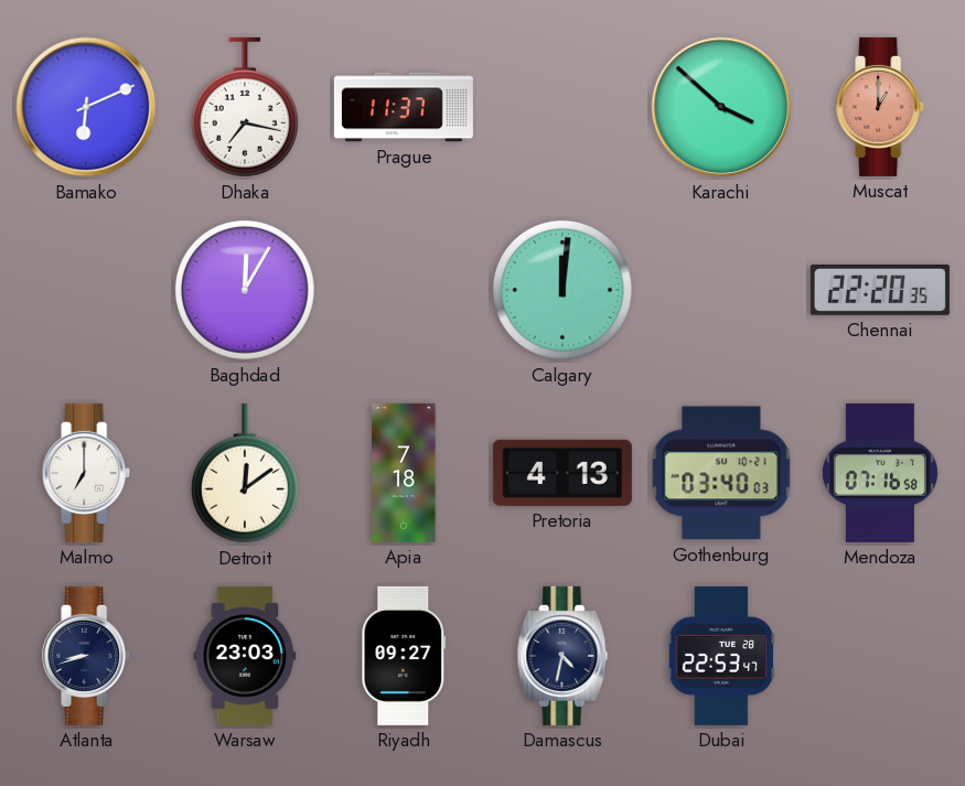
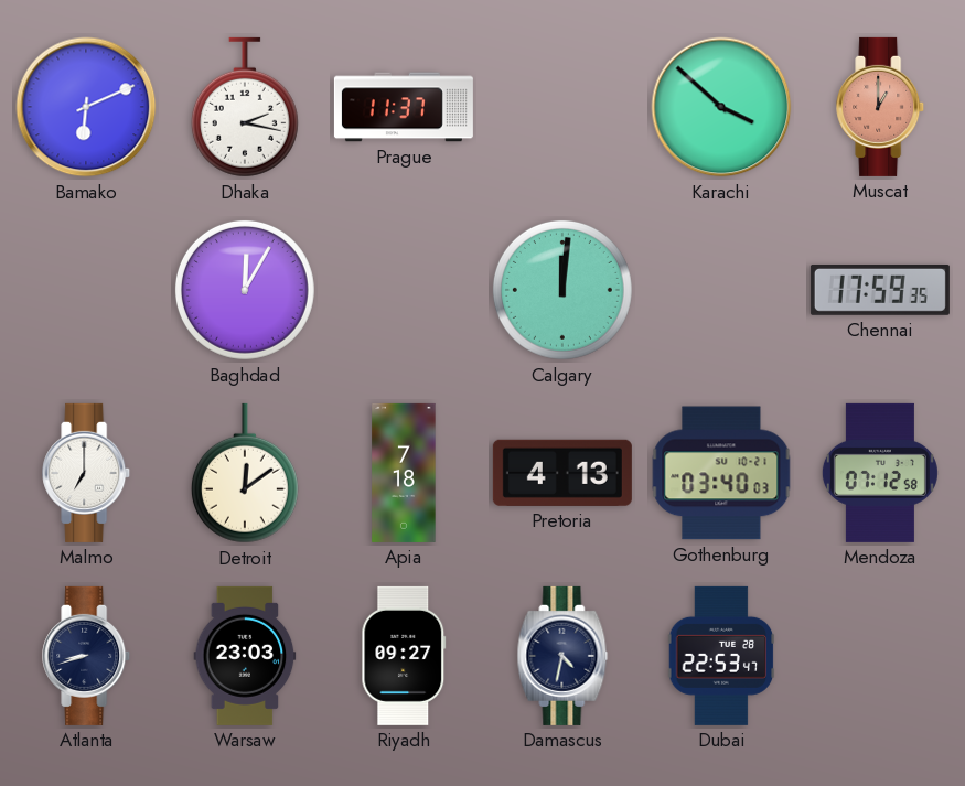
Dhaka: 7:17 -> 2:17
Chennai: 22:20 -> 17:59
Mendoza: 07:16 -> 07:12
